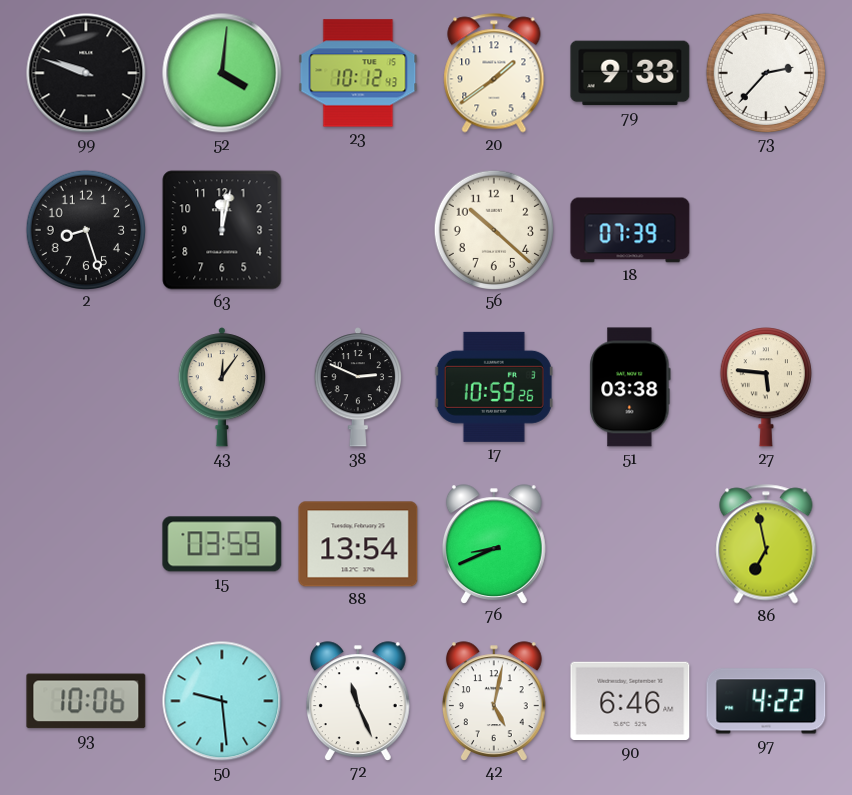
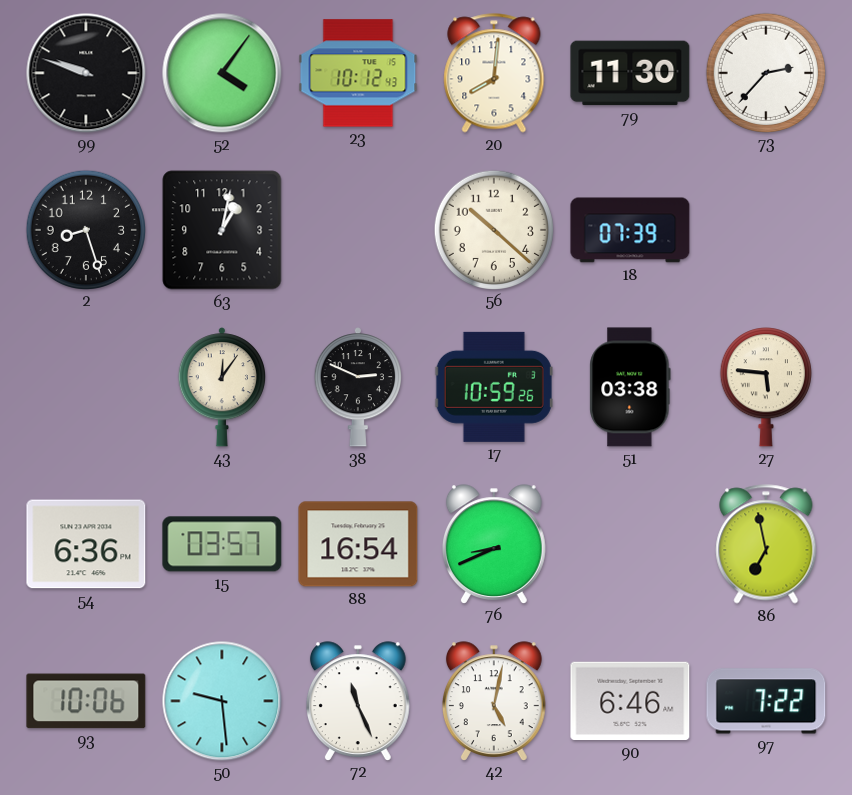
52: 4:01 -> 4:06
20: 1:39 -> 8:01
79: 9:33 -> 11:30
63: 12:02 -> 1:02
54: none -> 6:36
15: 03:59 -> 03:57
88: 13:54 -> 16:54
97: 4:22 -> 7:22
